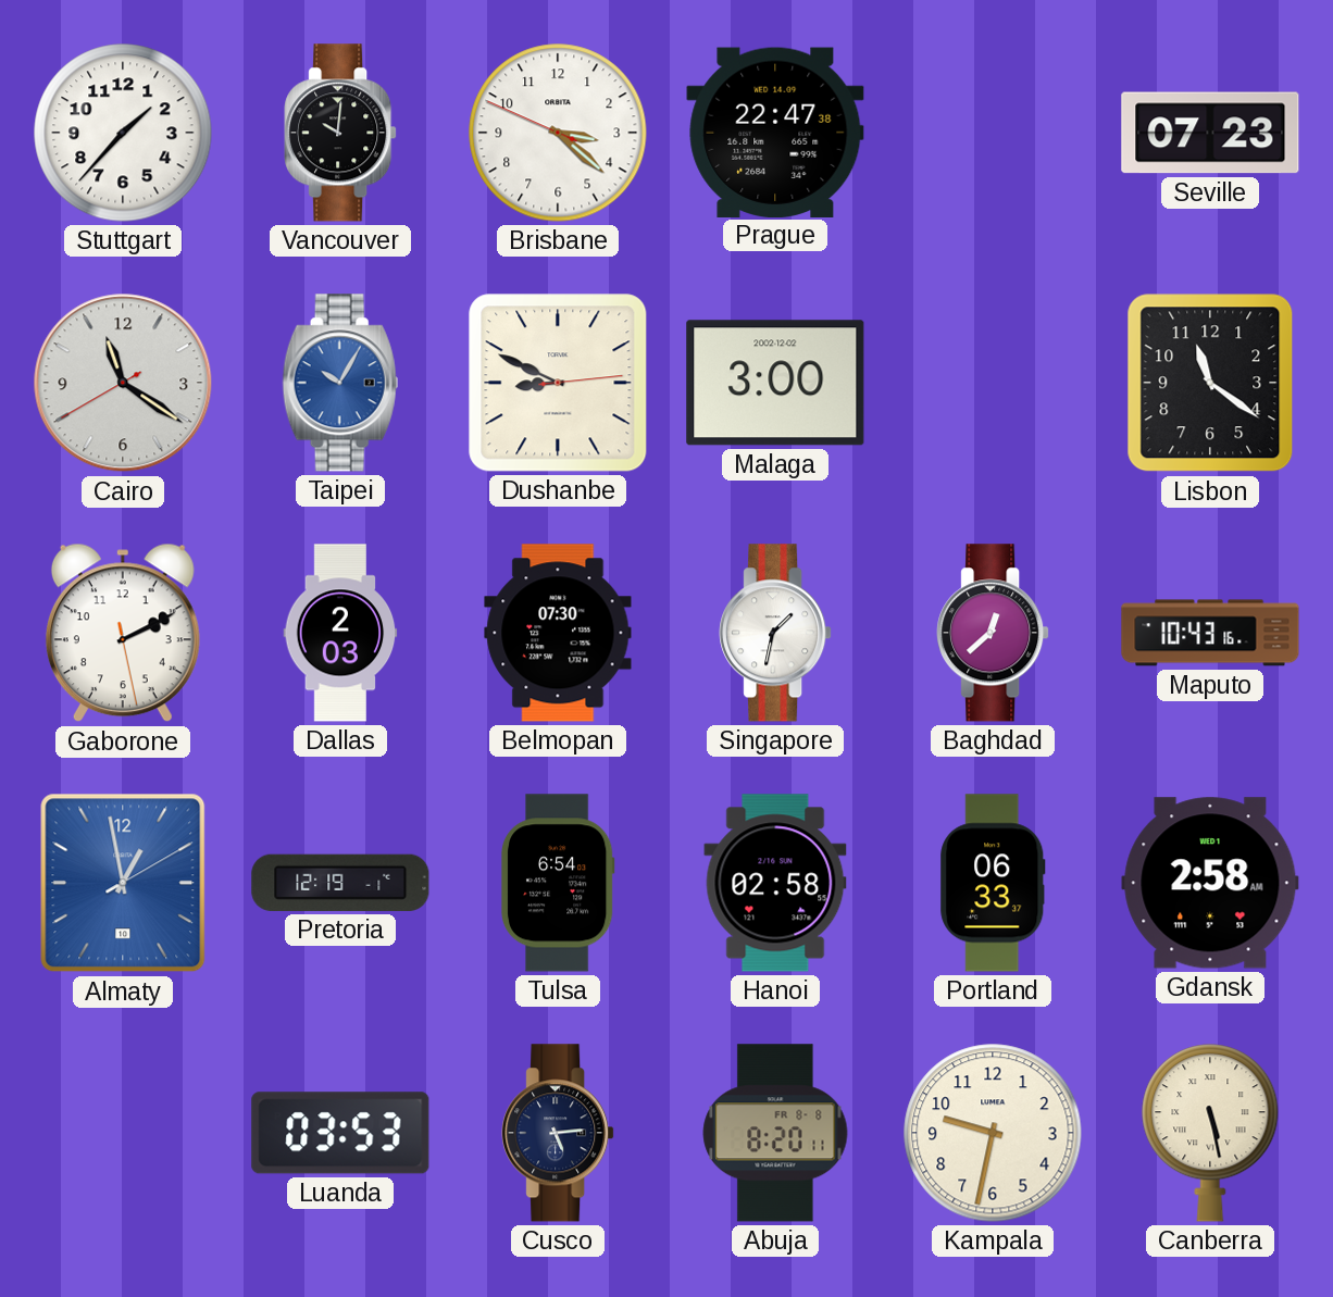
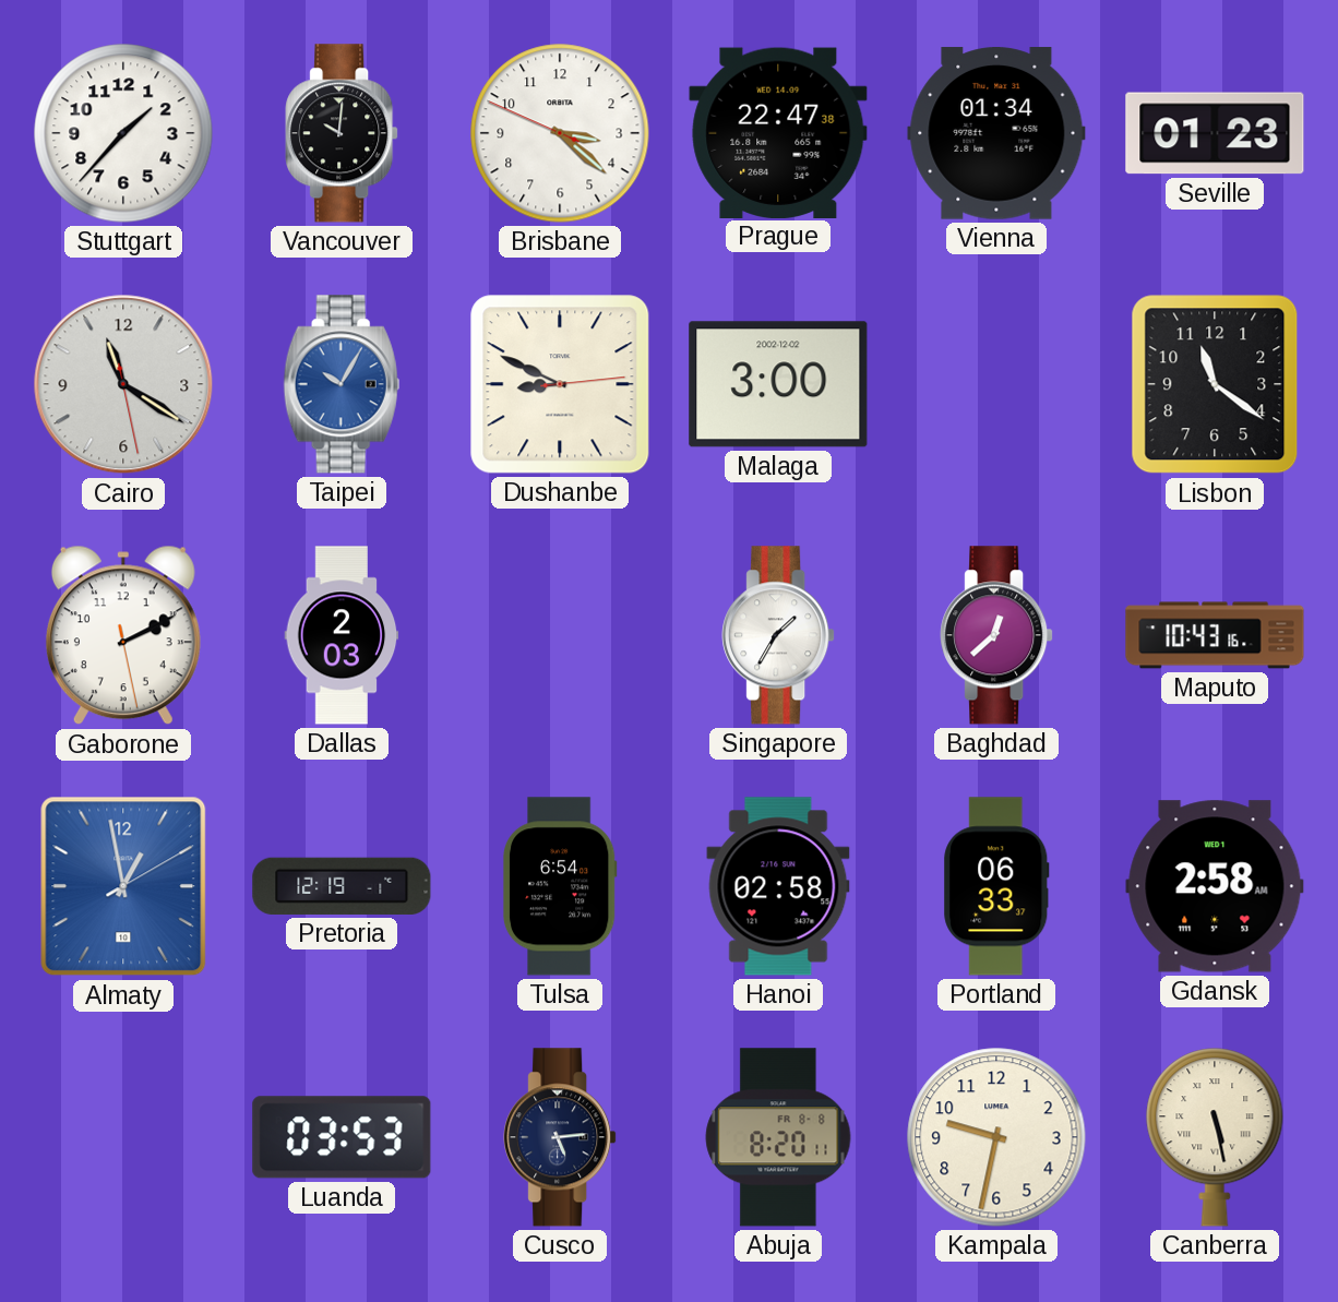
Vienna: none -> 01:34
Seville: 07:23 -> 01:23
Cairo: 11:20:40 -> 11:20:28
Belmopan: 07:30 -> none
Singapore: 1:32 -> 1:35
